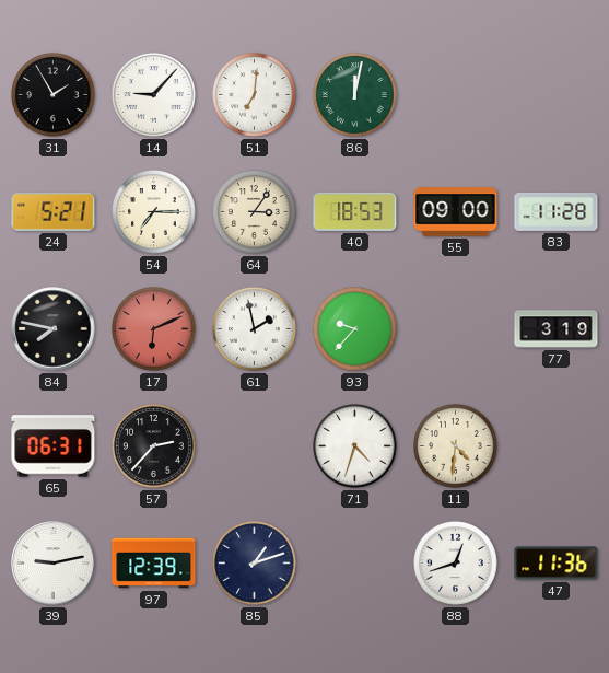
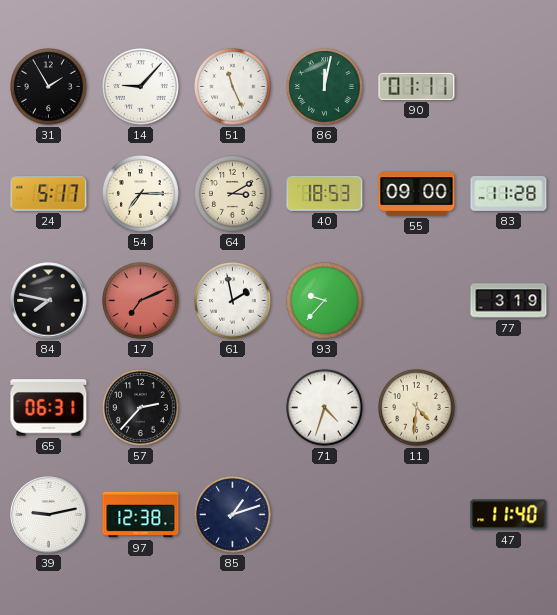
51: 7:01 -> 11:26
90: none -> 01:11
24: 5:21 -> 5:17
64: 3:06 -> 3:10
17: 6:11 -> 7:11
97: 12:39 -> 12:38
88: 12:42 -> none
47: 11:36 -> 11:40
